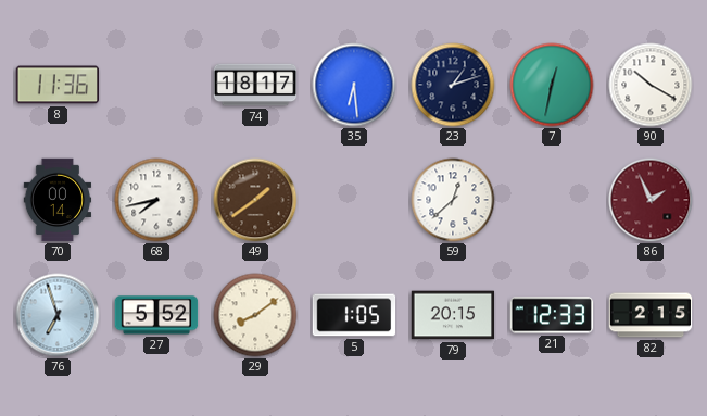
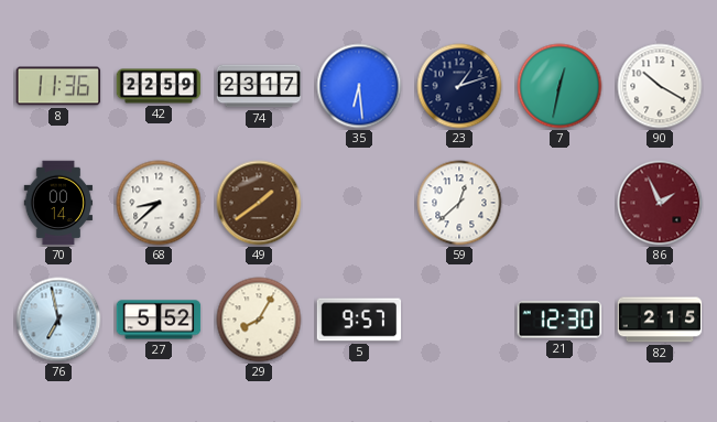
42: none -> 22:59
74: 18:17 -> 23:17
68: 7:43 -> 8:38
76: 6:57 -> 6:58
29: 8:09 -> 8:05
5: 1:05 -> 9:57
79: 20:15 -> none
21: 12:33 -> 12:30
